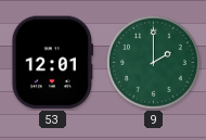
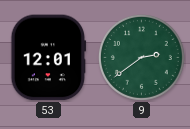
9: 2:00 -> 2:39
